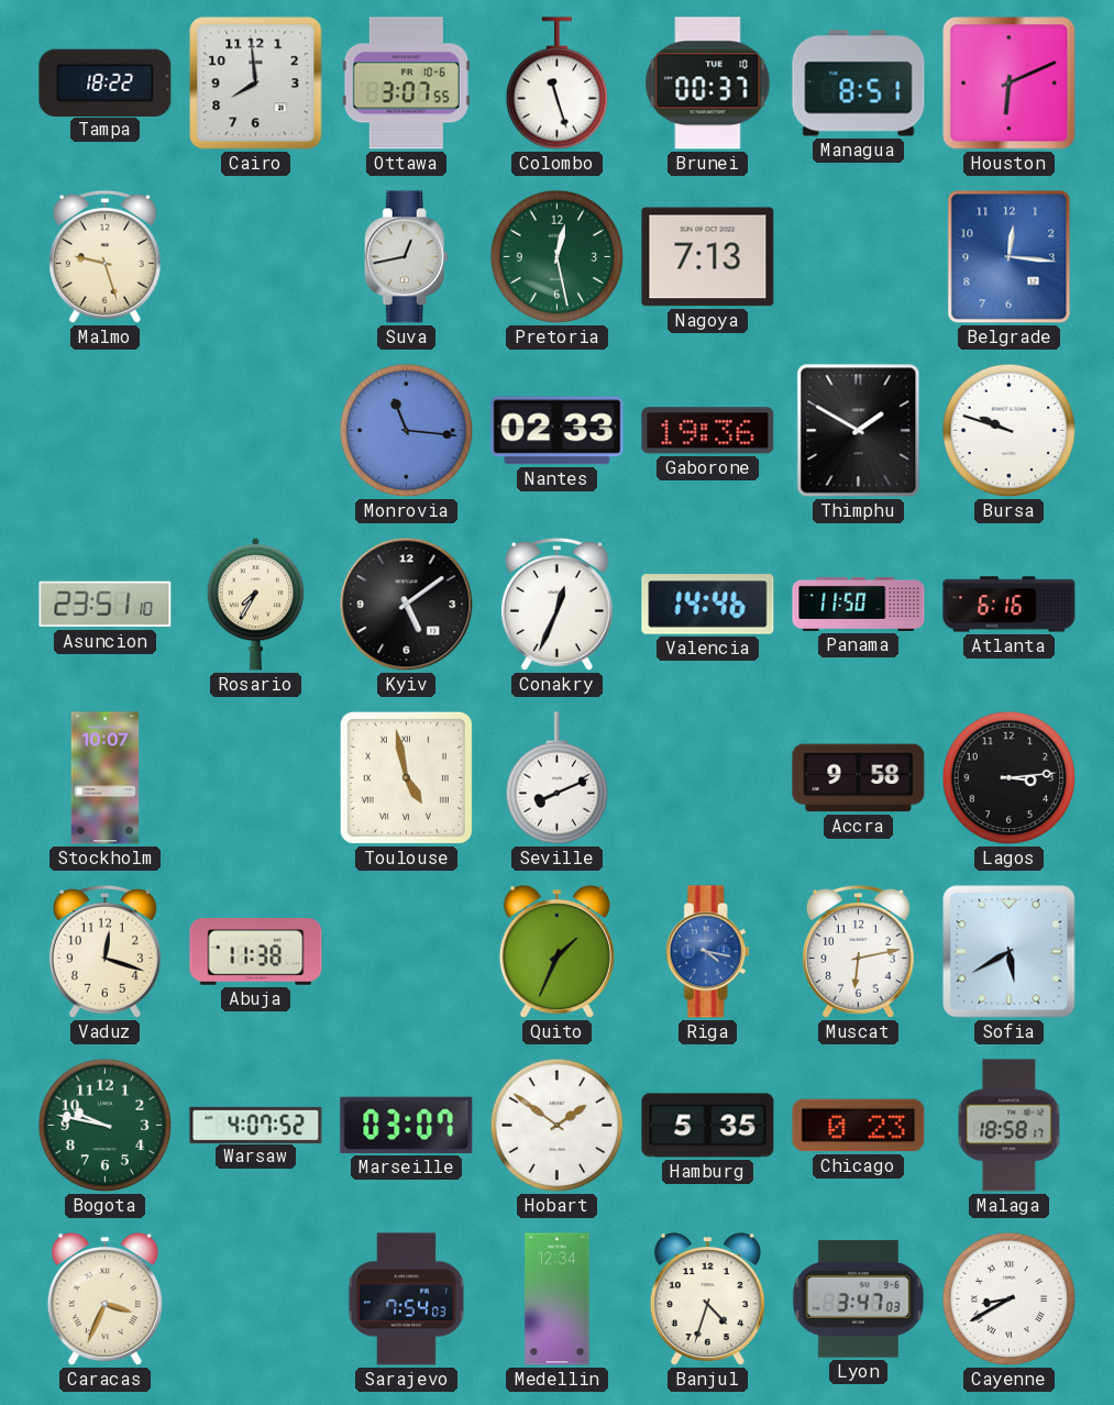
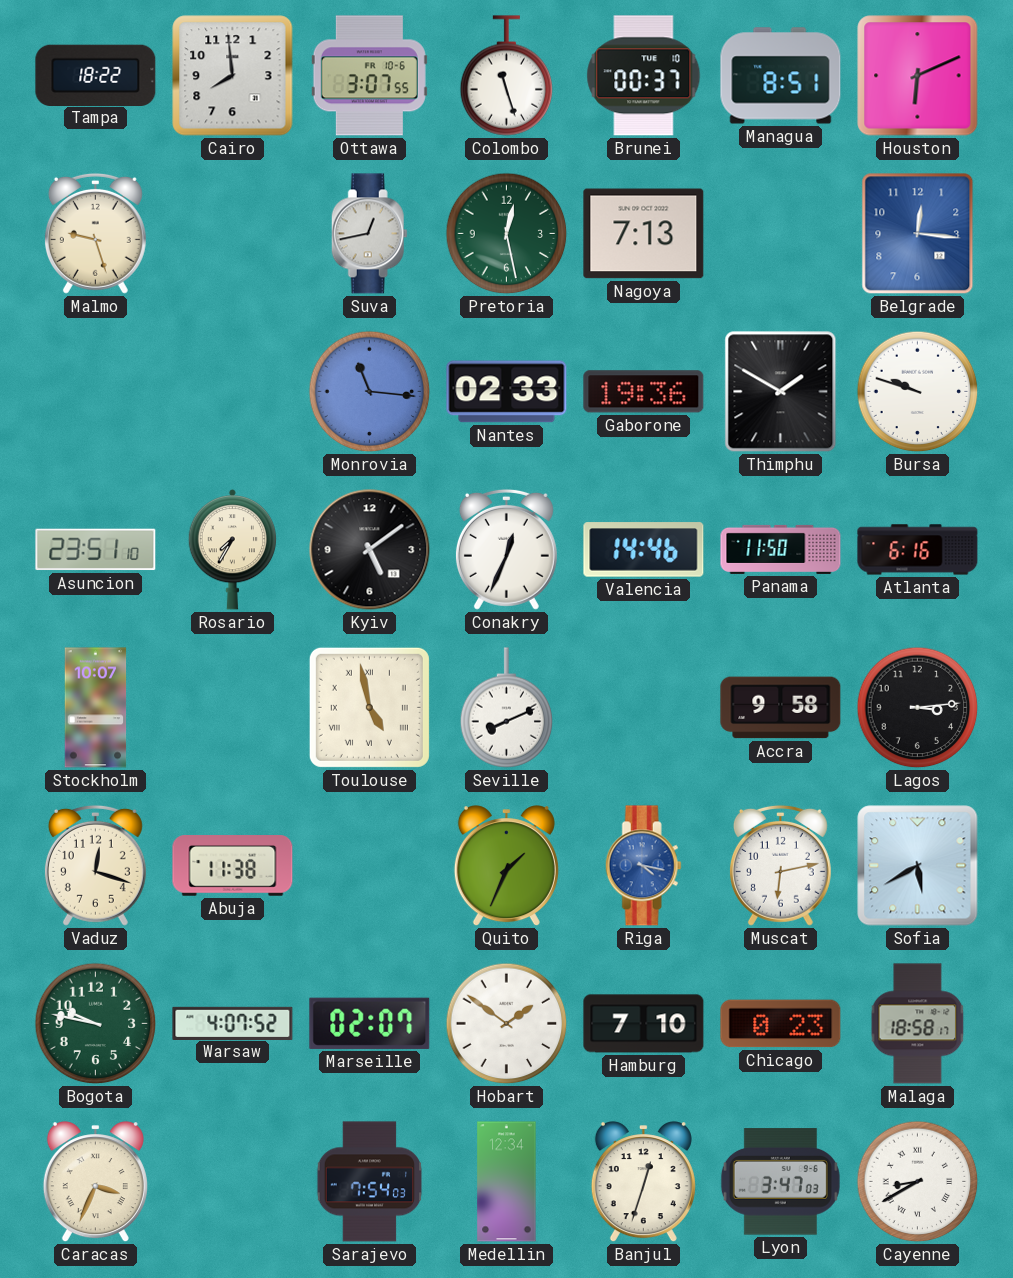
Marseille: 03:07 -> 02:07
Hamburg: 5:35 -> 7:10
Banjul: 4:33 -> 12:33
